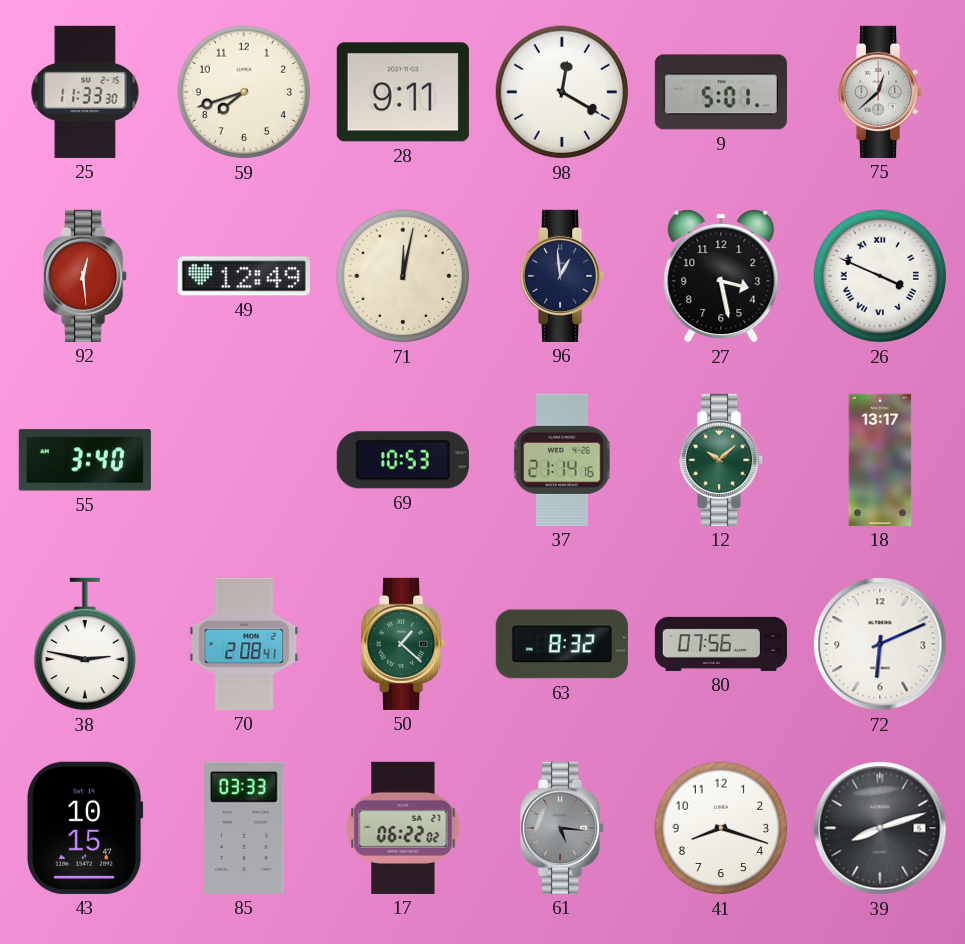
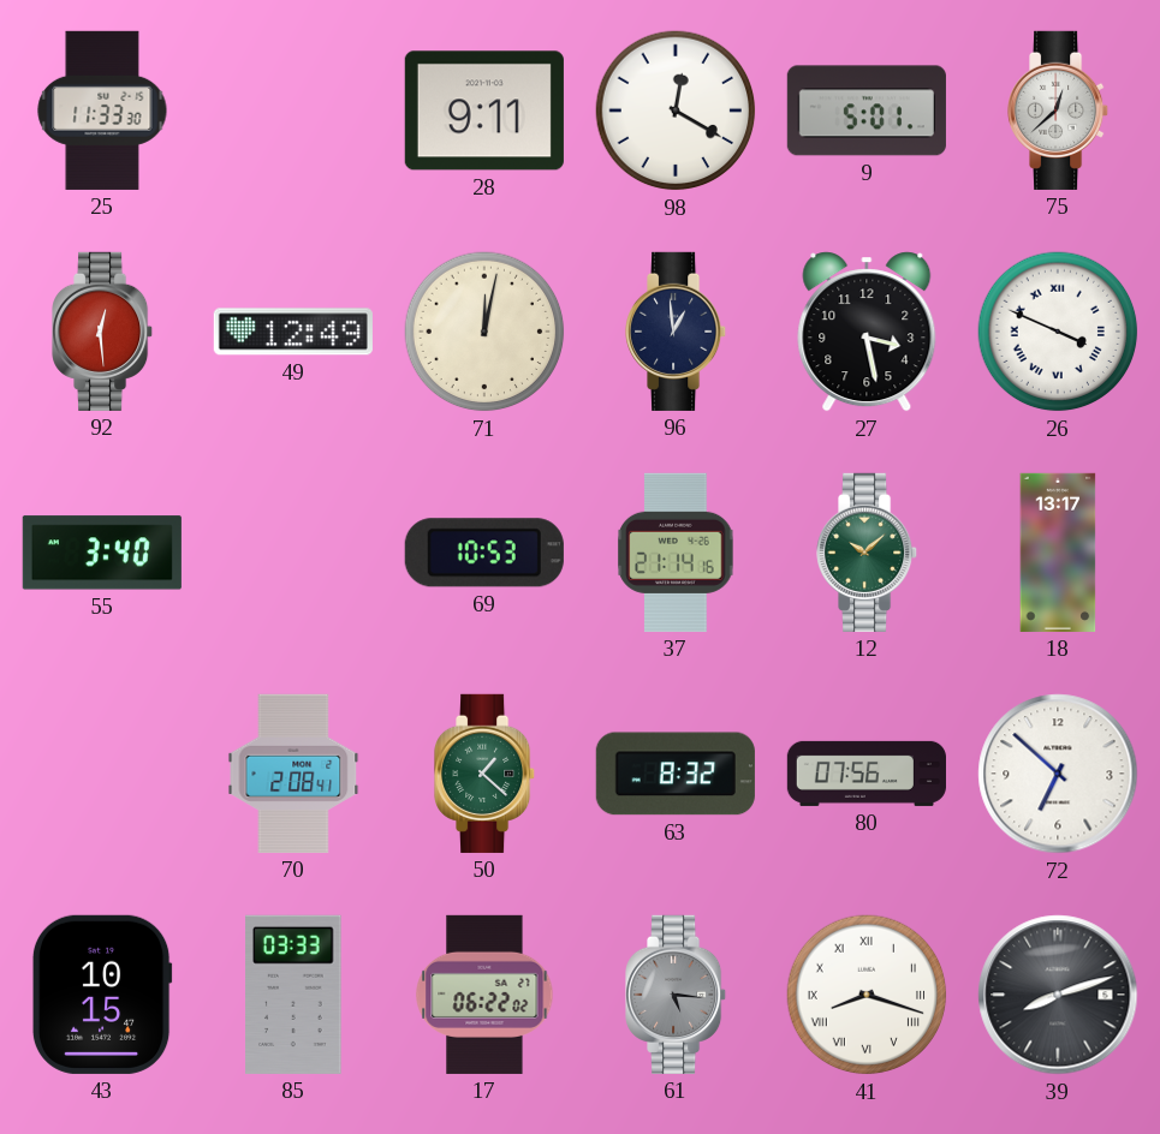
59: 7:42 -> none
38: 2:47 -> none
72: 6:11 -> 6:52
41 numerals: Arabic -> Roman
